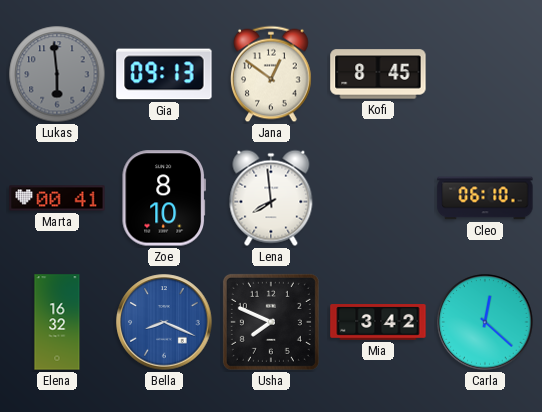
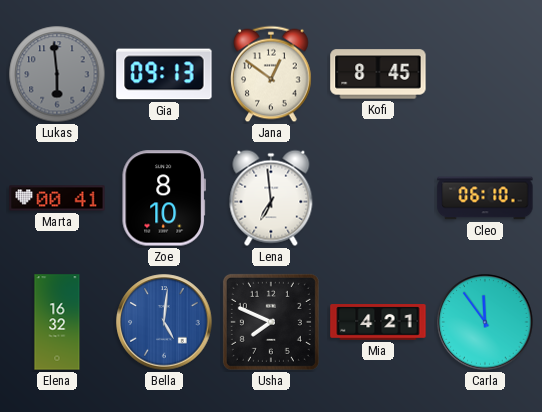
Lena: 7:59 -> 6:59
Bella: 8:19 -> 5:01
Mia: 3:42 -> 4:21
Carla: 12:22 -> 11:54
